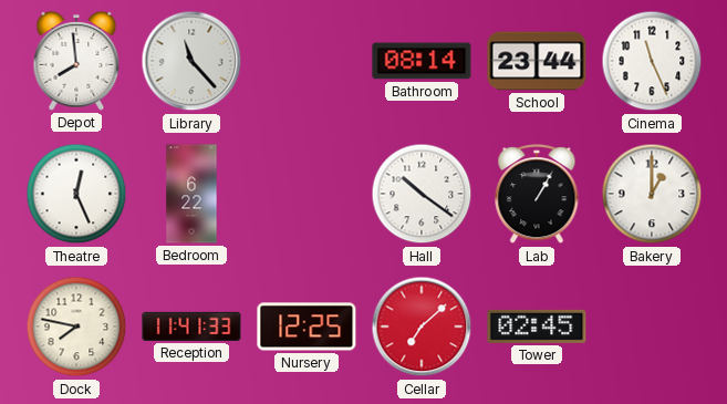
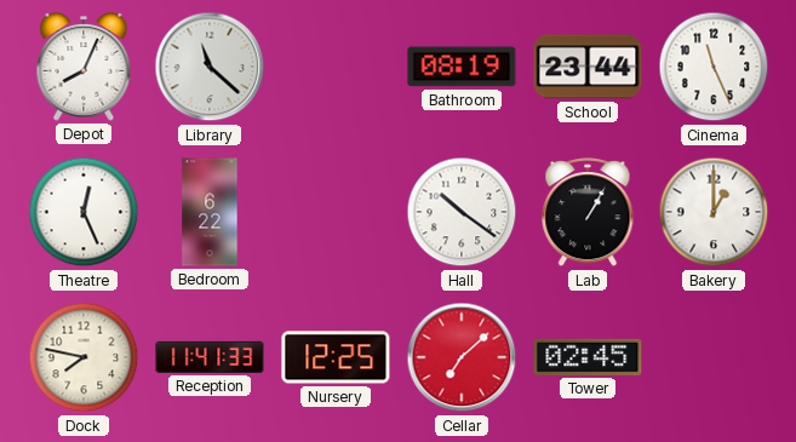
Depot: 7:59 -> 8:04
Library: 11:23 -> 11:22
Bathroom: 08:14 -> 08:19
